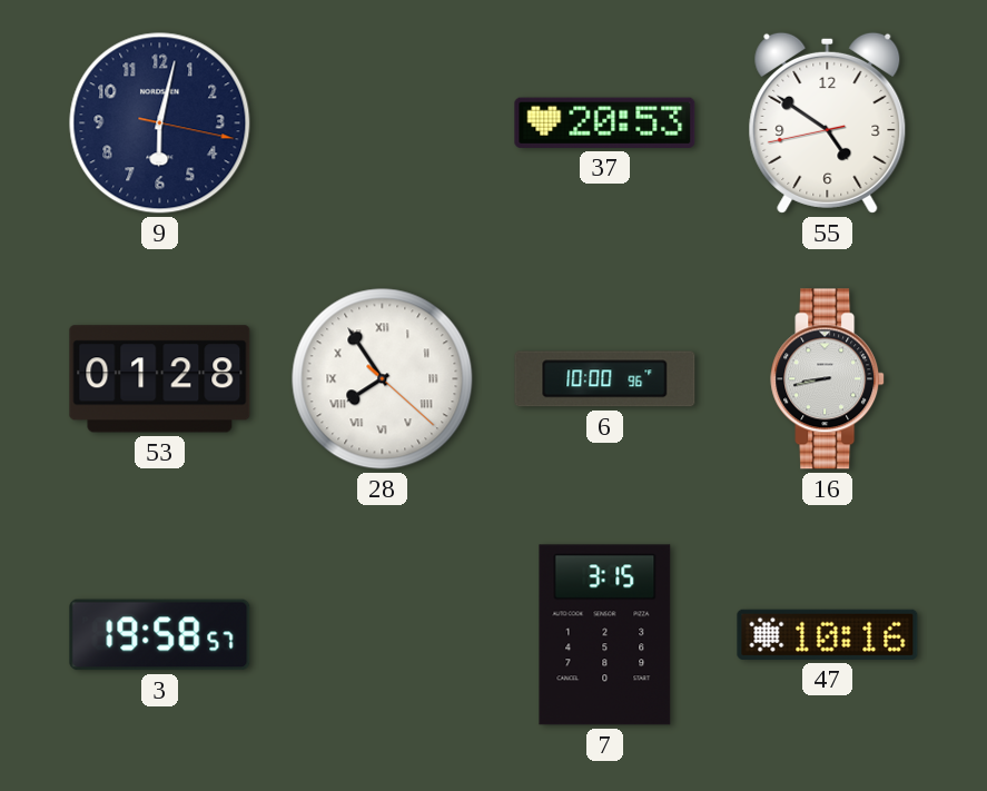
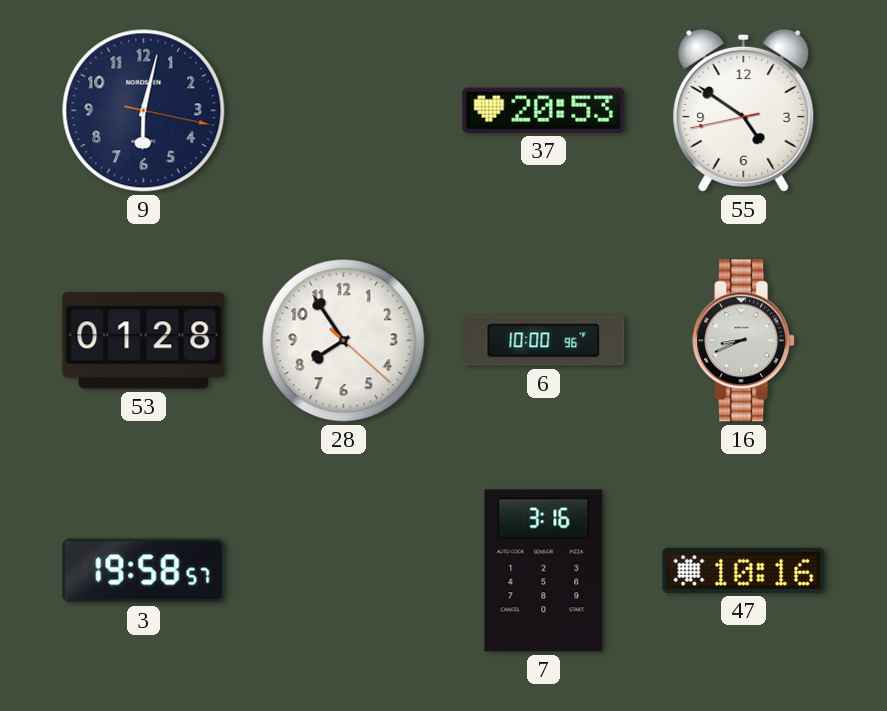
28 numerals: Roman -> Arabic
16: 8:43 -> 8:41
7: 3:15 -> 3:16
